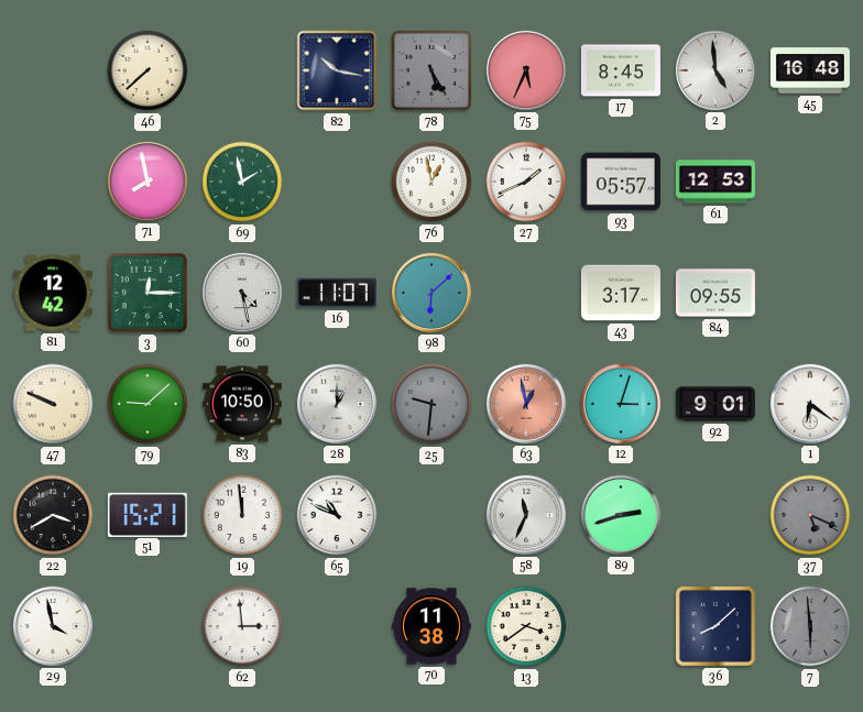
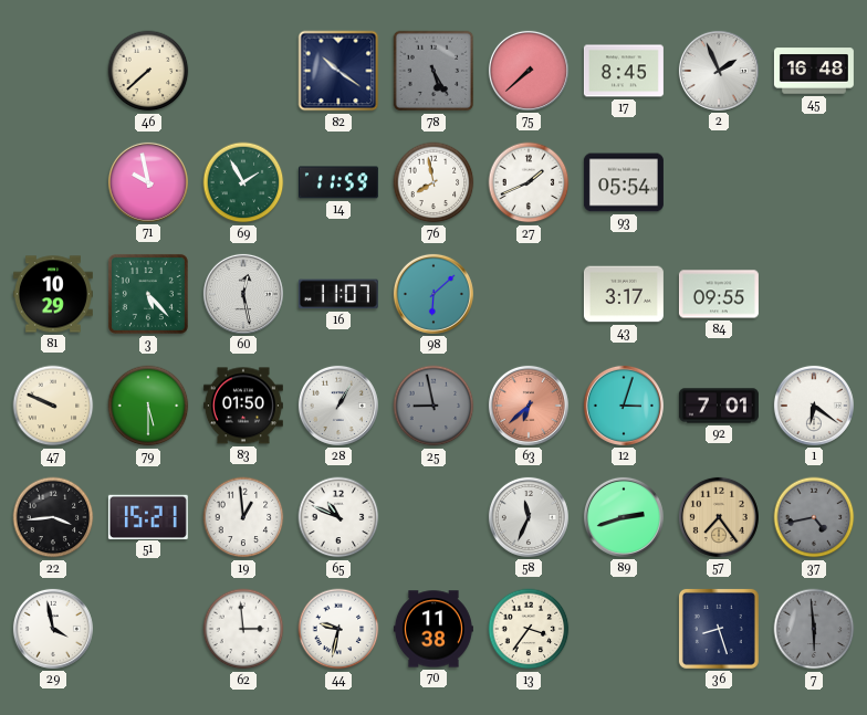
82: 10:17 -> 10:21
75: 5:34 -> 7:38
2: 4:59 -> 1:56
71: 7:58 -> 9:58
69: 1:58 -> 1:55
14: none -> 11:59
76: 12:58 -> 7:58
93: 05:57 -> 05:54
61: 12:53 -> none
81: 12:42 -> 10:29
3: 12:15 -> 5:23
60: 4:28 -> 12:28
79: 9:08 -> 5:30
83: 10:50 -> 01:50
28: 1:00 -> 1:05
25: 9:31 -> 8:58
63: 12:58 -> 6:38
92: 9:01 -> 7:01
22: 3:40 -> 3:44
19: 11:59 -> 12:59
57: none -> 7:24
37: 5:19 -> 4:43
44: none -> 9:32
13: 3:39 -> 3:36
36: 8:08 -> 8:27
